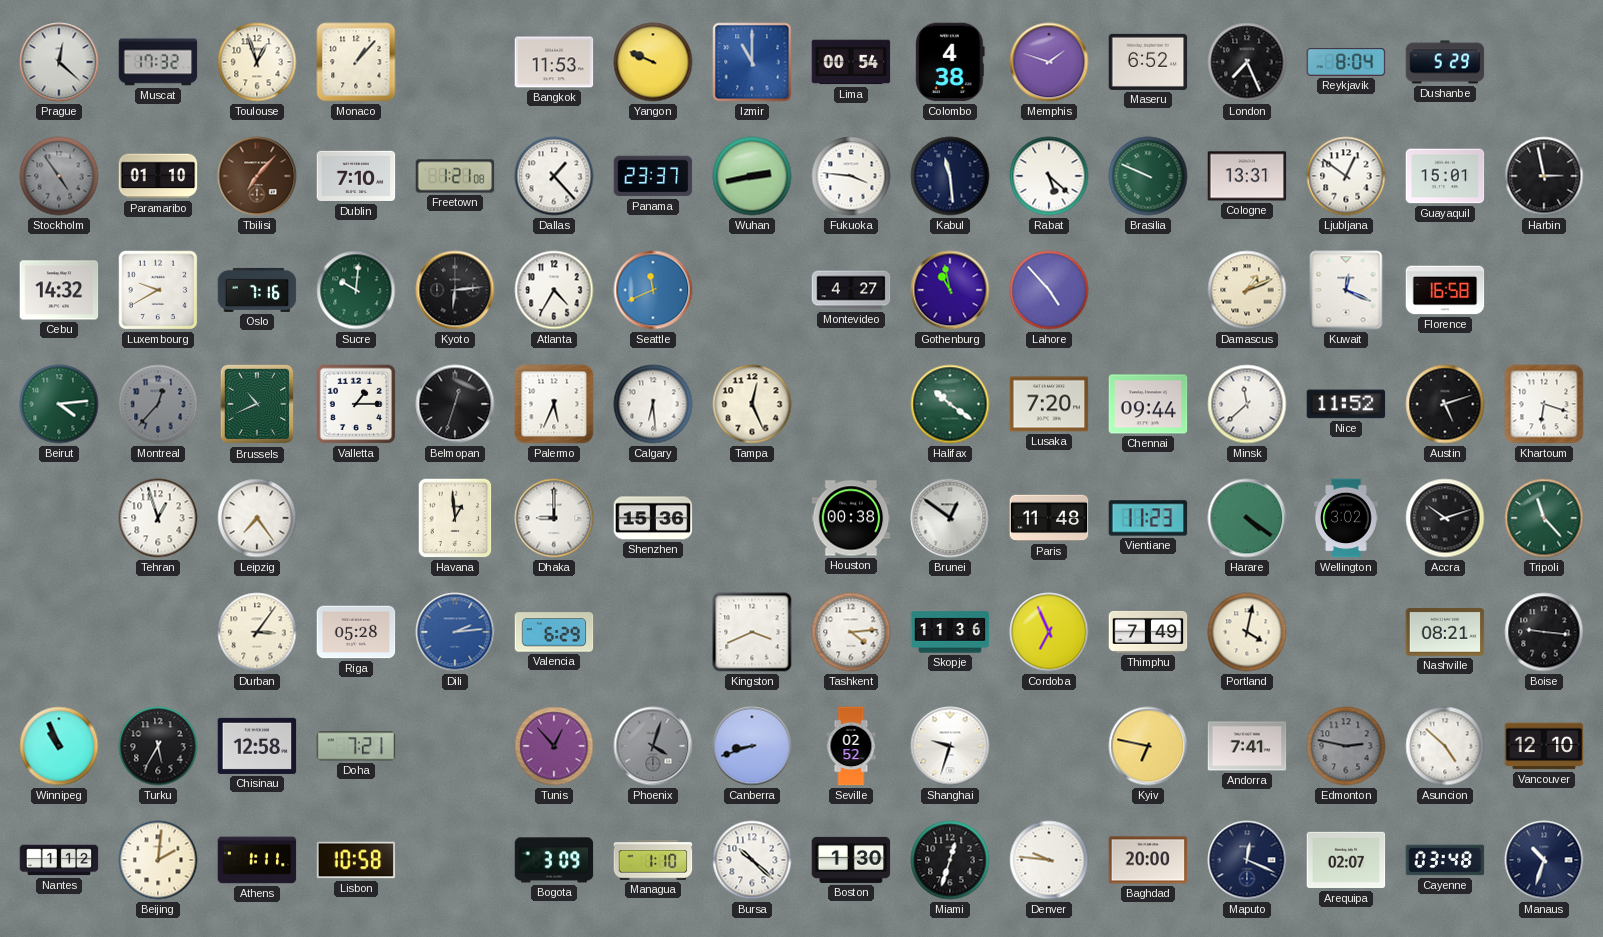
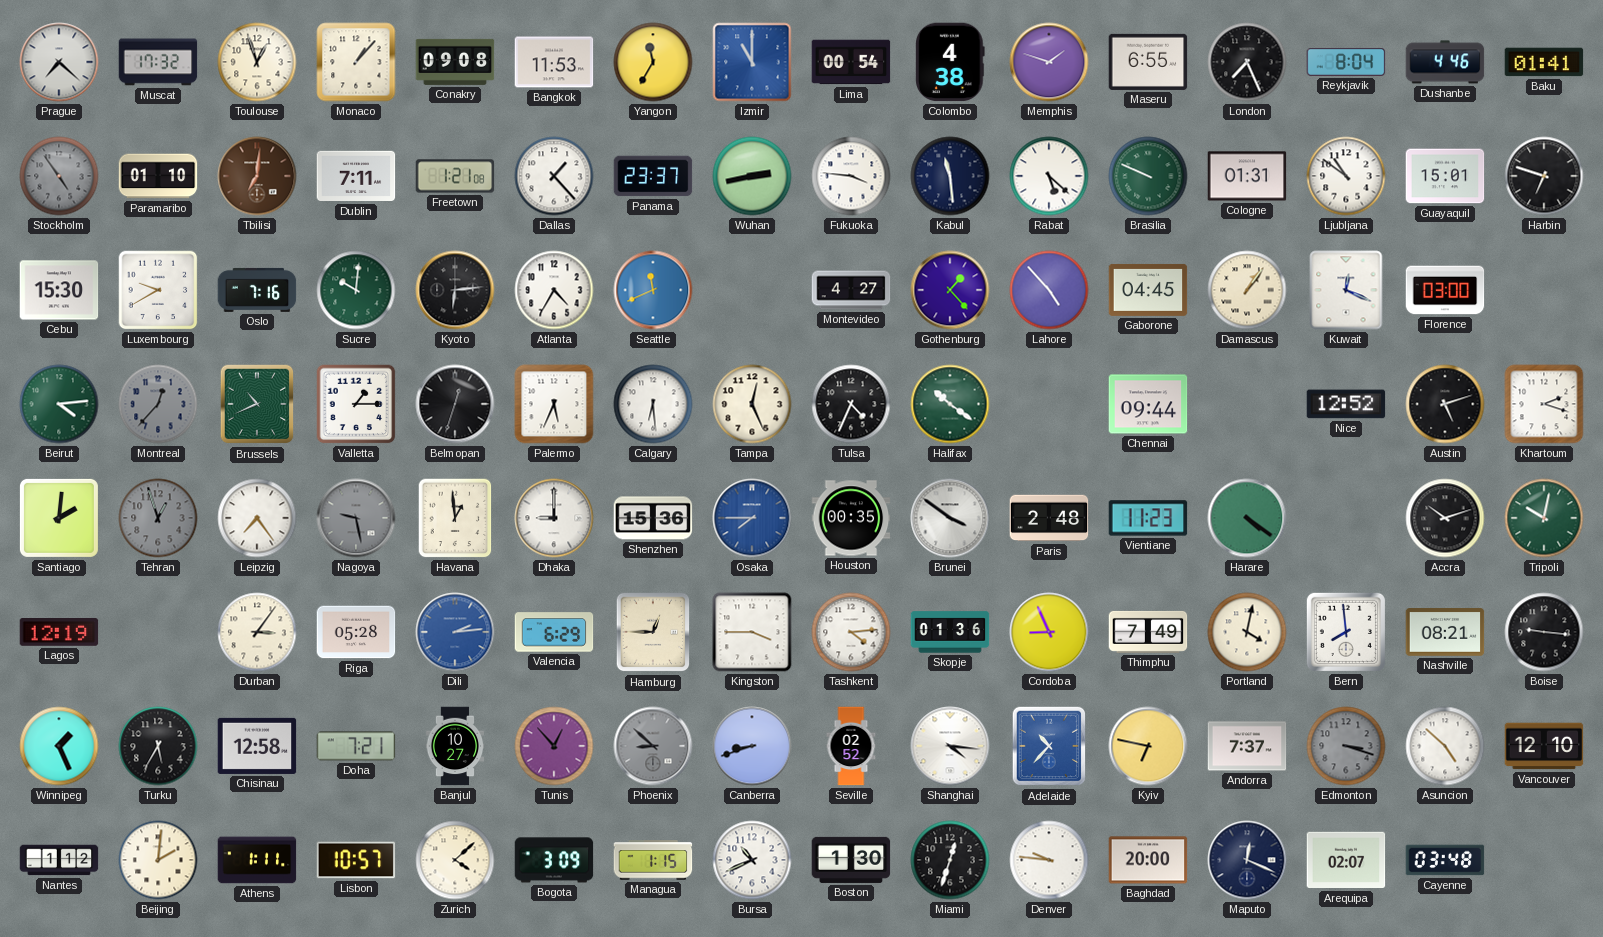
Prague: 12:22 -> 7:22
Conakry: none -> 09:08
Yangon: 9:49 -> 11:35
Maseru: 6:52 -> 6:55
Dushanbe: 5:29 -> 4:46
Baku: none -> 01:41
Tbilisi: 7:07 -> 7:01
Dublin: 7:10 -> 7:11
Cologne: 13:31 -> 01:31
Ljubljana: 12:51 -> 10:51
Harbin: 2:58 -> 6:48
Cebu: 14:32 -> 15:30
Gothenburg: 10:58 -> 1:23
Gaborone: none -> 04:45
Damascus: 1:11 -> 1:06
Florence: 16:58 -> 03:00
Tulsa: none -> 4:34
Lusaka: 7:20 -> none
Minsk: 11:38 -> none
Nice: 11:52 -> 12:52
Khartoum: 6:18 -> 2:18
Santiago: none -> 2:01
Tehran dial: white -> grey
Nagoya: none -> 9:28
Osaka: none -> 7:45
Houston: 00:38 -> 00:35
Brunei: 12:51 -> 3:51
Paris: 11:48 -> 2:48
Wellington: 3:02 -> none
Tripoli: 11:23 -> 10:02
Lagos: none -> 12:19
Hamburg: none -> 12:45
Kingston: 3:41 -> 3:45
Skopje: 11:36 -> 01:36
Cordoba: 6:56 -> 8:56
Bern: none -> 7:59
Winnipeg: 10:56 -> 1:26
Banjul: none -> 10:27
Phoenix: 4:03 -> 8:52
Shanghai: 9:33 -> 4:16
Adelaide: none -> 10:37
Andorra: 7:41 -> 7:37
Edmonton: 2:47 -> 3:18
Lisbon: 10:58 -> 10:57
Zurich: none -> 4:08
Managua: 1:10 -> 1:15
Bursa: 10:22 -> 10:41
Manaus: 10:33 -> none
